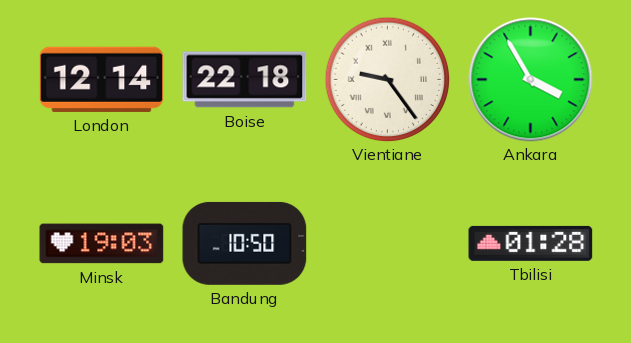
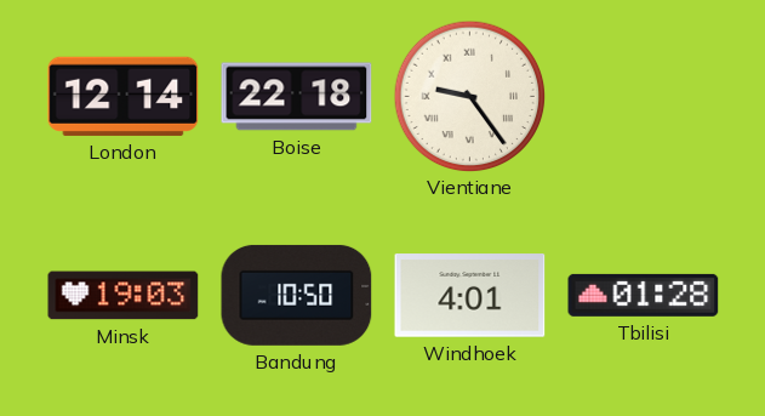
Ankara: 3:55 -> none
Windhoek: none -> 4:01
